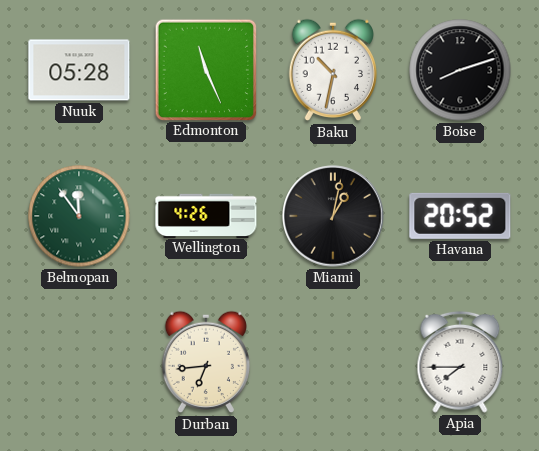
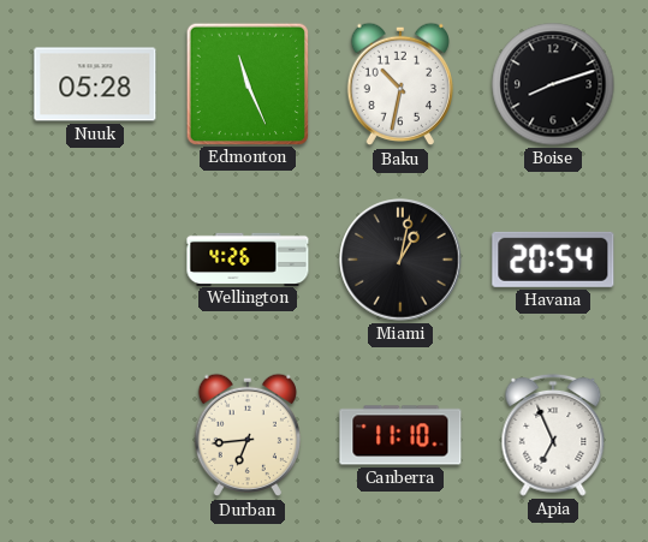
Belmopan: 11:54 -> none
Havana: 20:52 -> 20:54
Canberra: none -> 11:10
Apia: 7:45 -> 6:56
